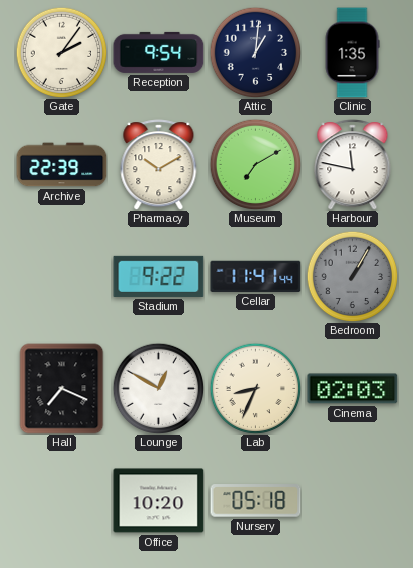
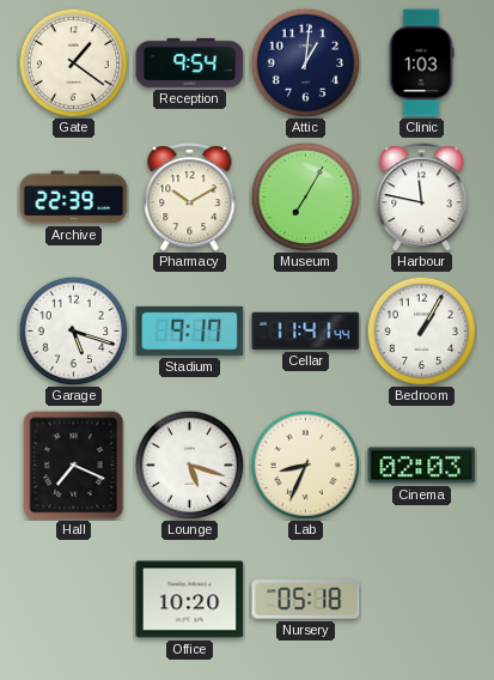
Gate: 2:06 -> 1:21
Clinic: 1:35 -> 1:03
Museum: 7:10 -> 7:05
Garage: none -> 5:18
Stadium: 9:22 -> 9:17
Bedroom dial: grey -> white
Lounge: 12:50 -> 5:18
